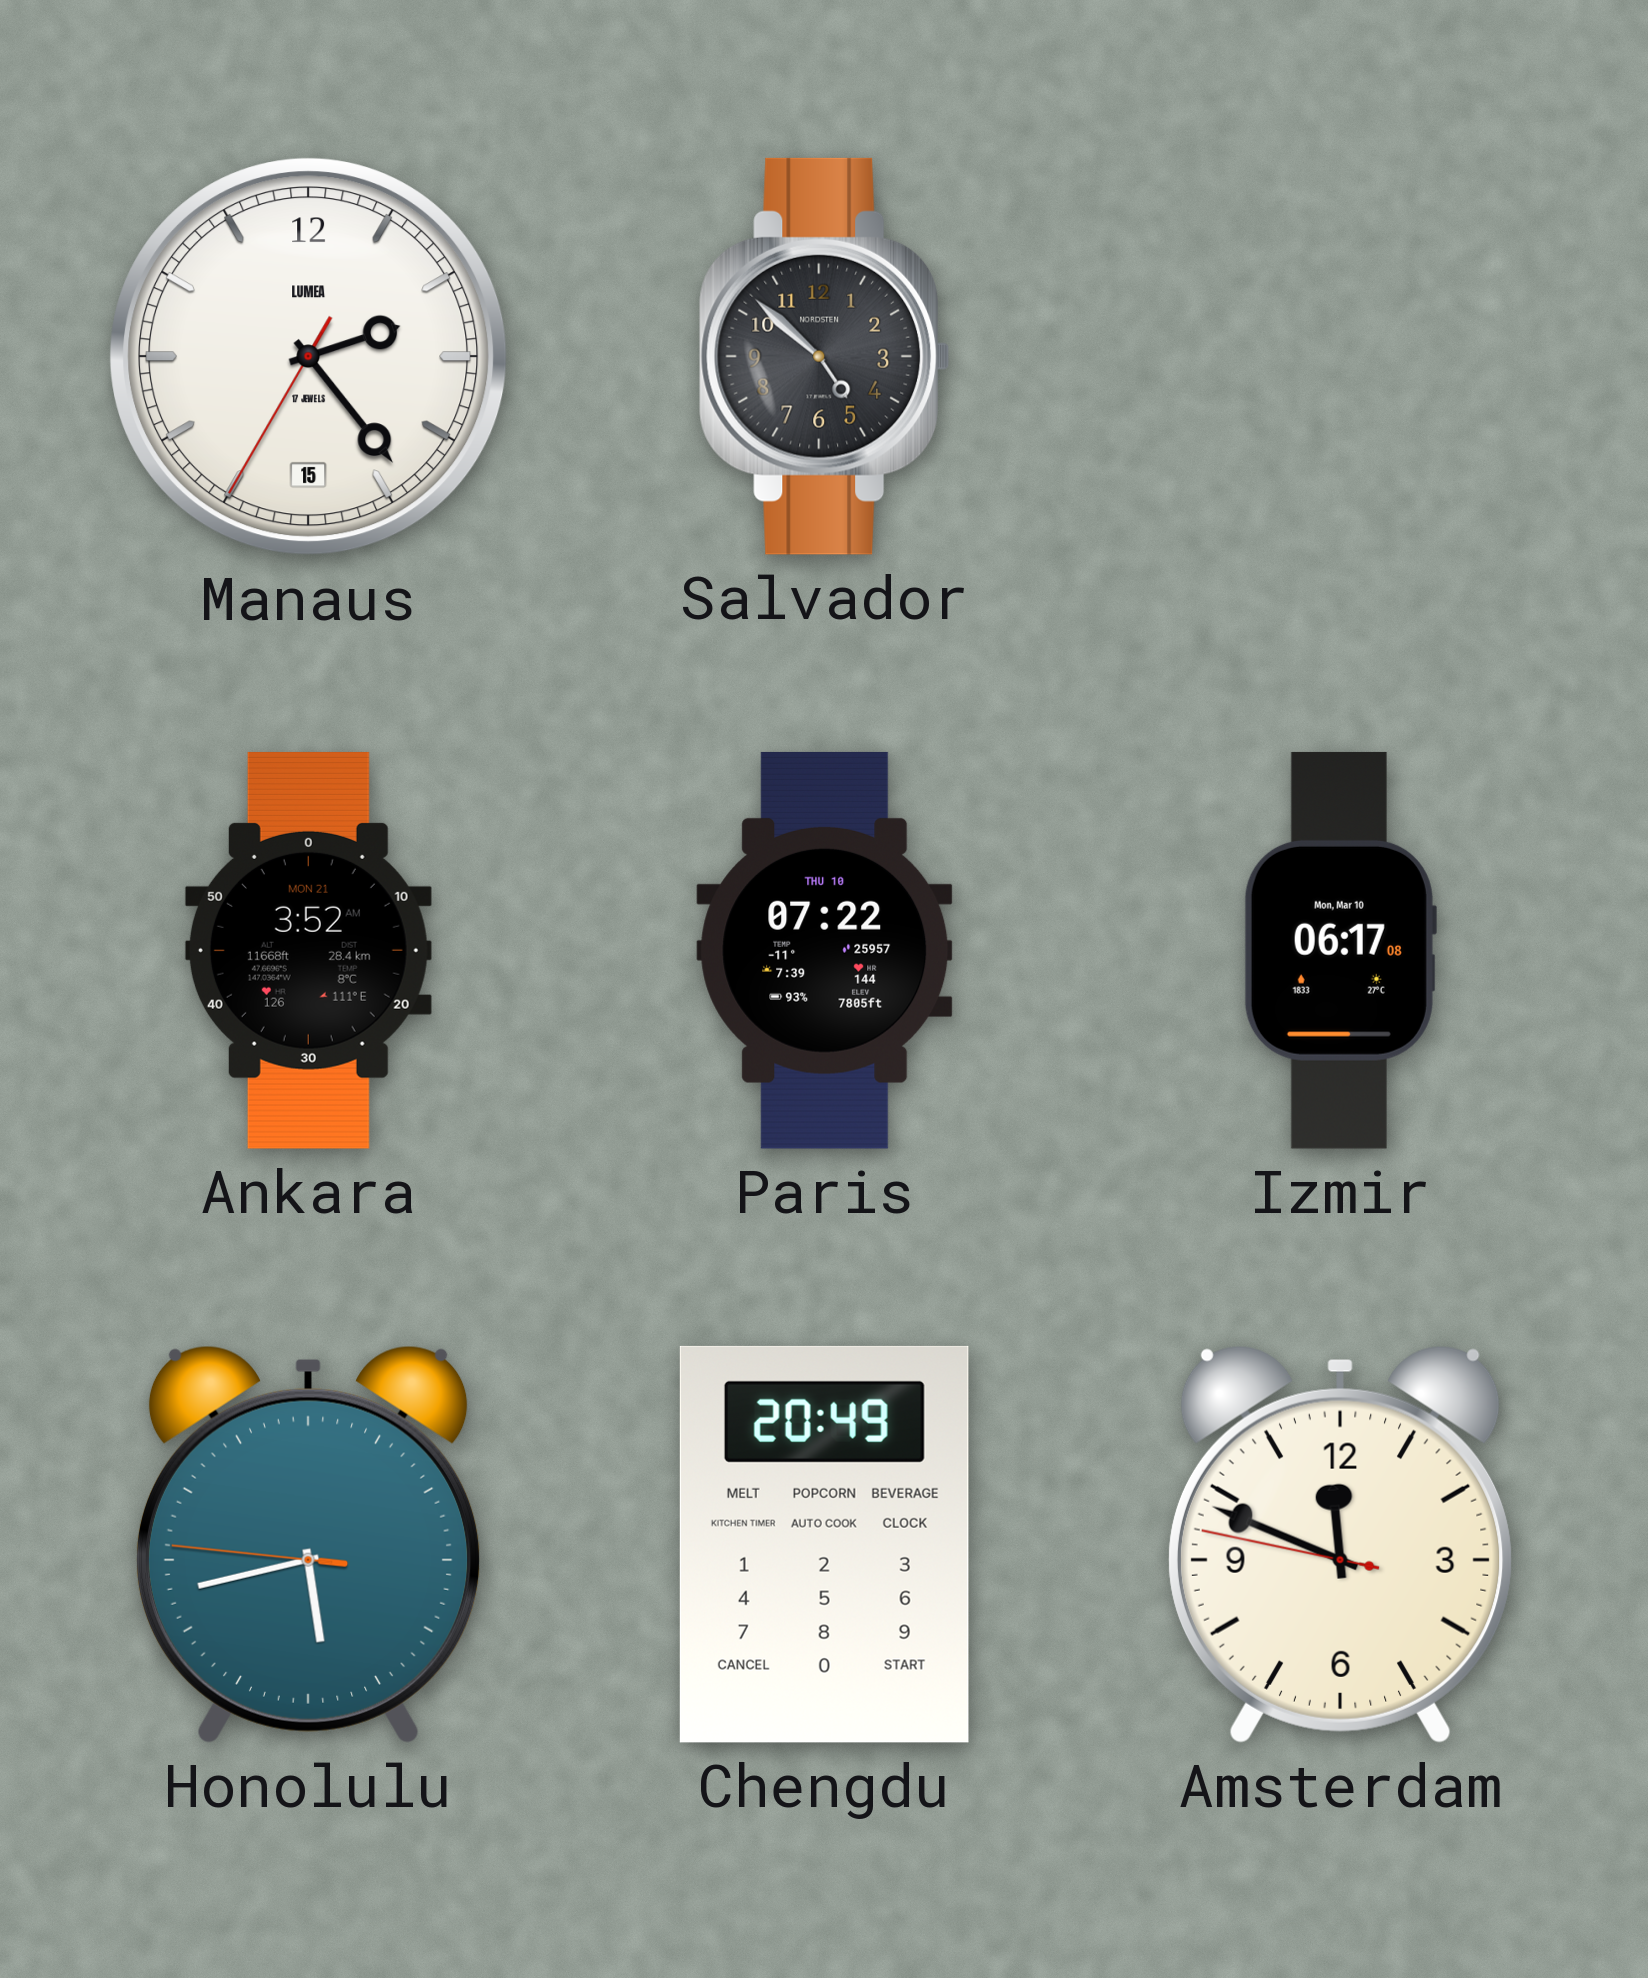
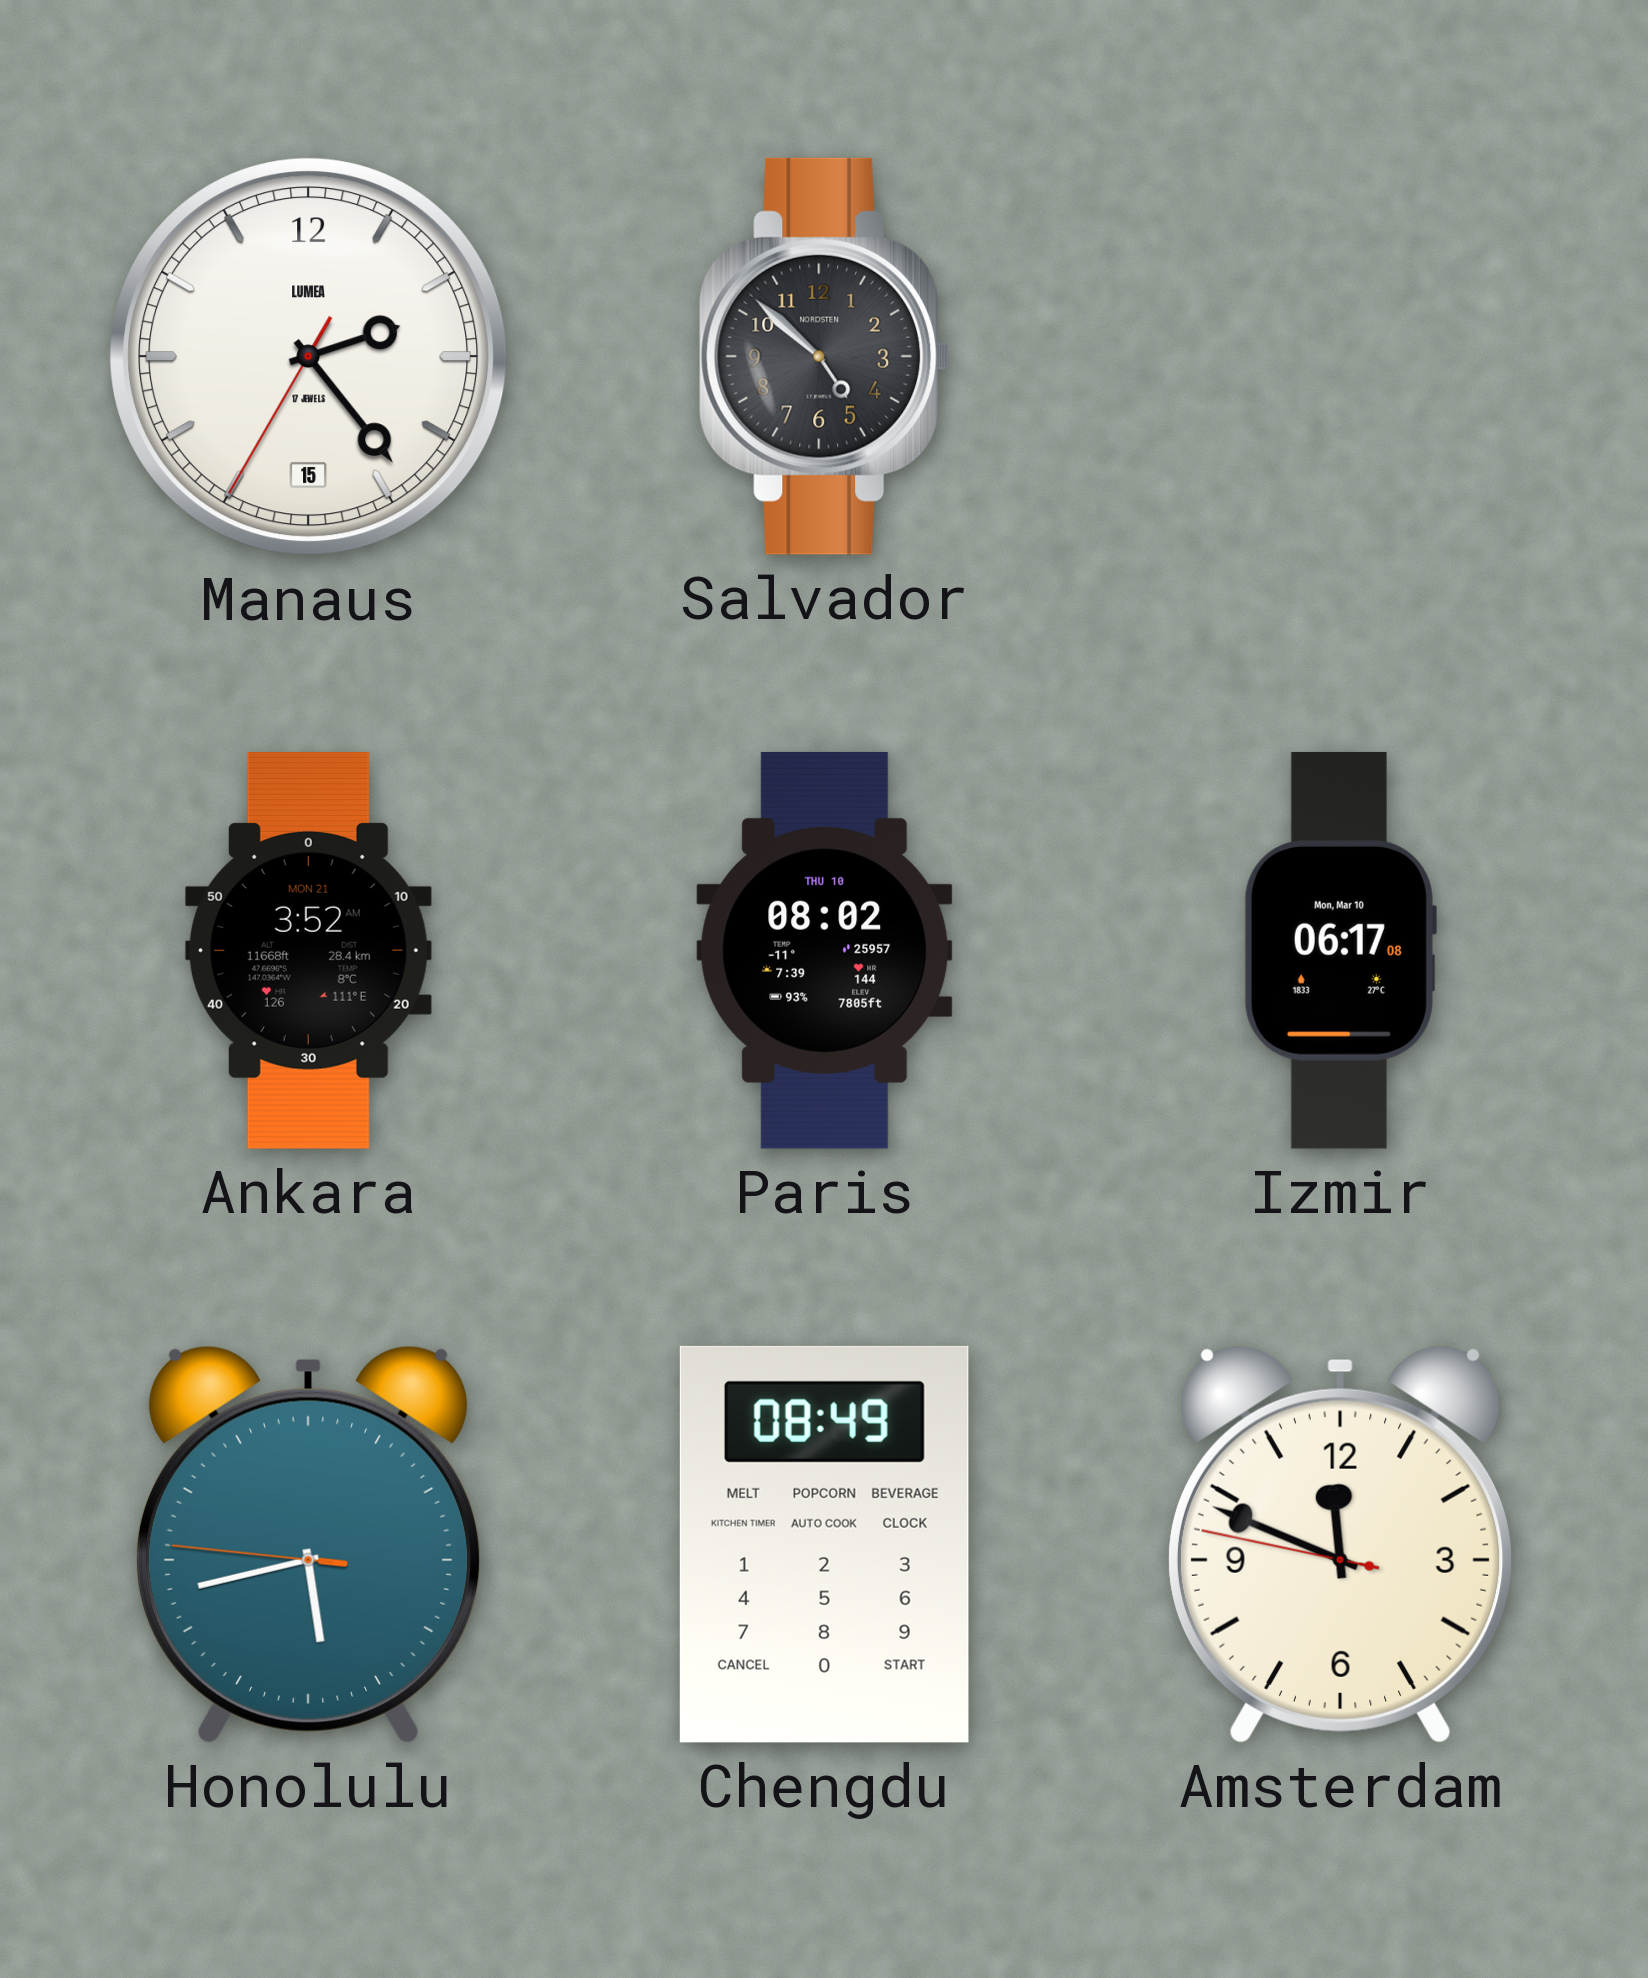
Paris: 07:22 -> 08:02
Chengdu: 20:49 -> 08:49
